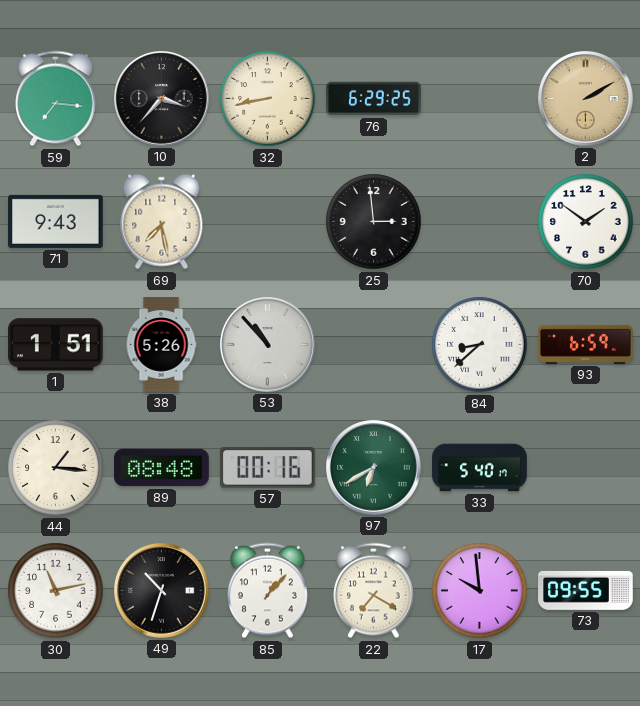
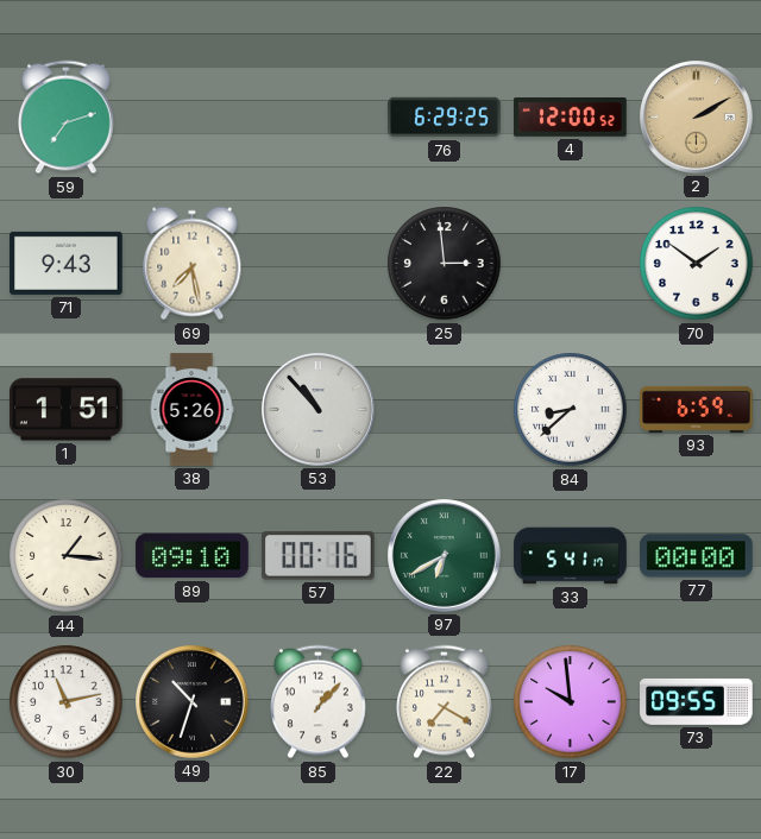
59: 7:16 -> 7:12
10: 3:37 -> none
32: 8:43 -> none
4: none -> 12:00
89: 08:48 -> 09:10
33: 5:40 -> 5:41
77: none -> 00:00
